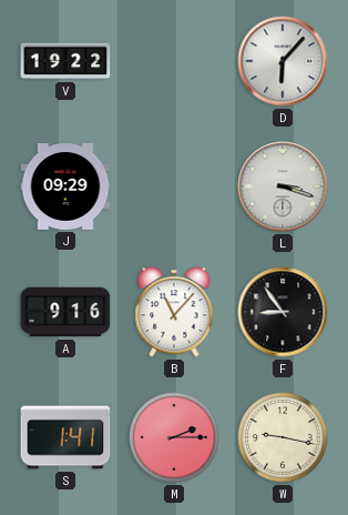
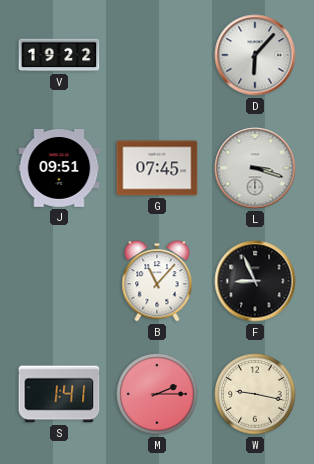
J: 09:29 -> 09:51
G: none -> 07:45
A: 9:16 -> none
F: 8:54 -> 8:56
